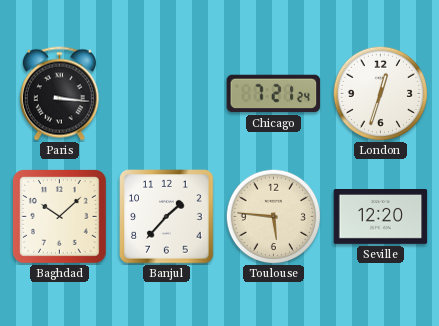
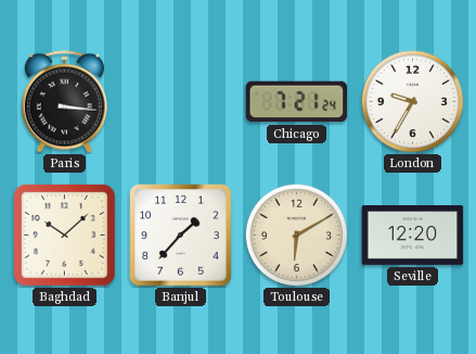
London: 12:33 -> 9:35
Toulouse: 5:46 -> 6:10
